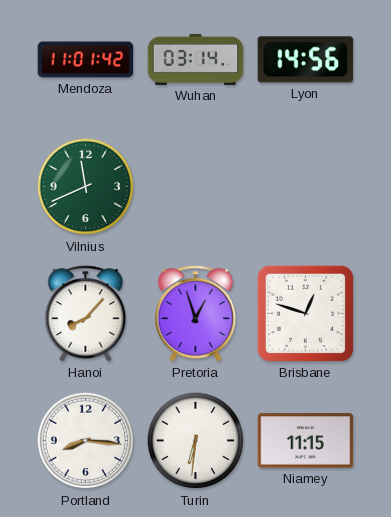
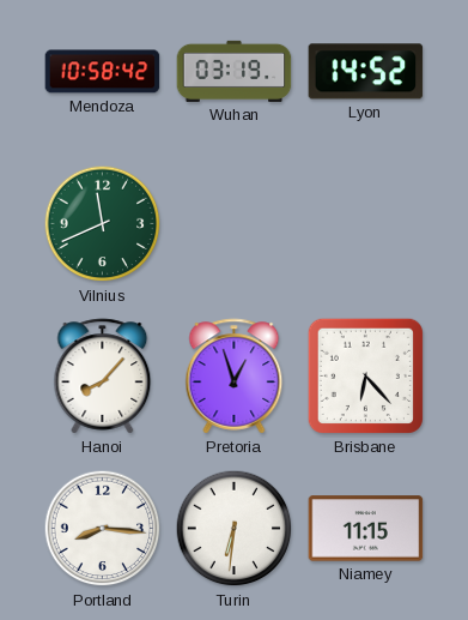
Mendoza: 11:01 -> 10:58
Wuhan: 03:14 -> 03:19
Lyon: 14:56 -> 14:52
Brisbane: 12:48 -> 6:23
